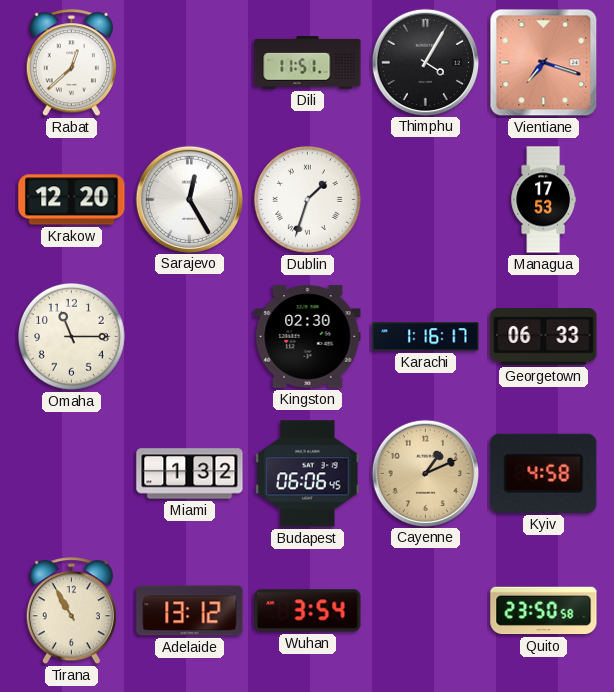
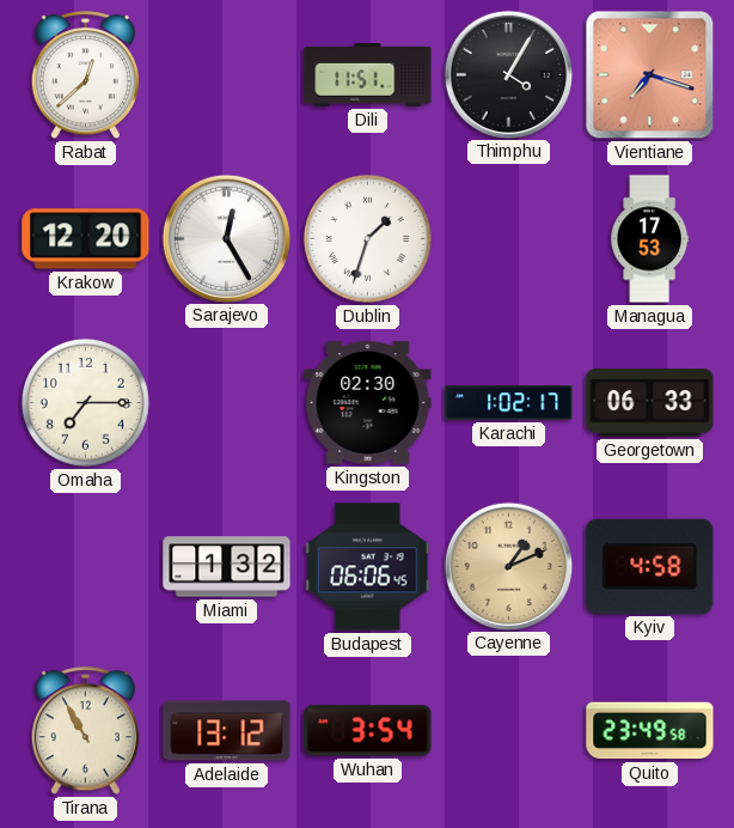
Omaha: 11:15 -> 7:15
Karachi: 1:16 -> 1:02
Quito: 23:50 -> 23:49
